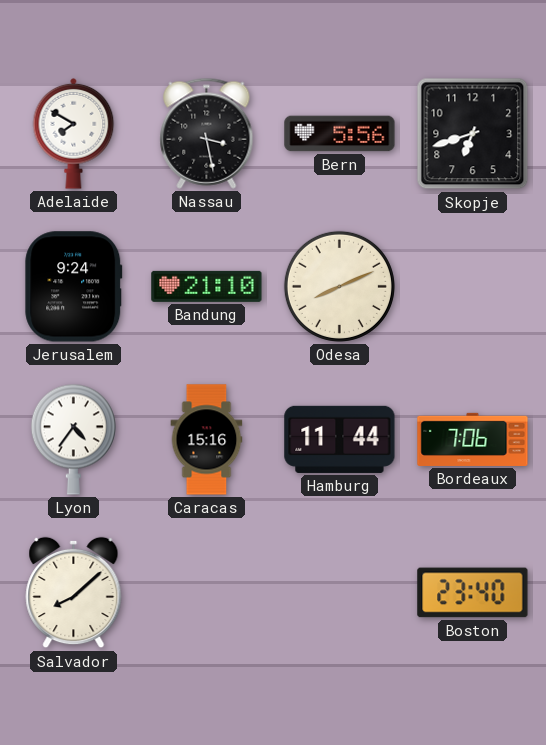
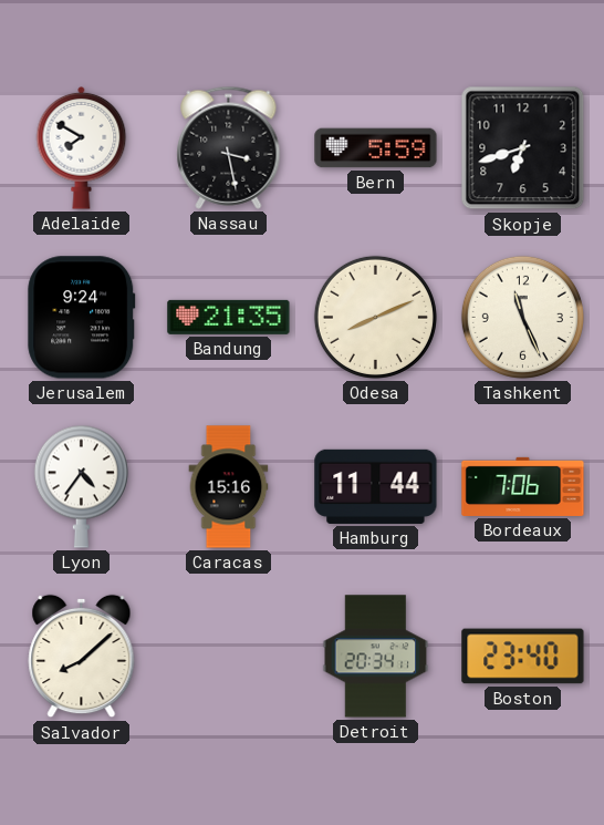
Bern: 5:56 -> 5:59
Bandung: 21:10 -> 21:35
Tashkent: none -> 11:26
Detroit: none -> 20:34
